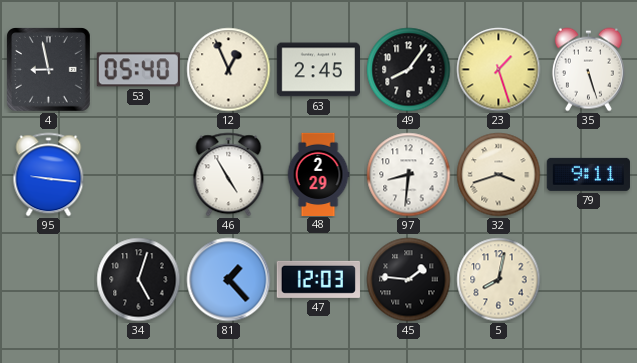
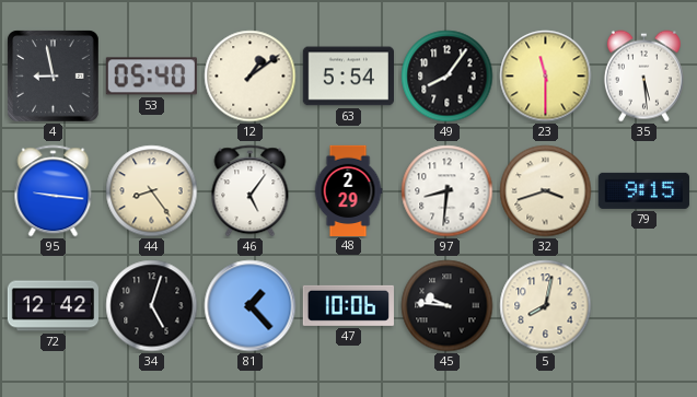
12: 12:56 -> 1:09
63: 2:45 -> 5:54
23: 1:27 -> 11:30
35: 5:27 -> 5:29
44: none -> 8:24
46: 4:55 -> 5:06
79: 9:11 -> 9:15
72: none -> 12:42
47: 12:03 -> 10:06
45: 1:46 -> 9:46
